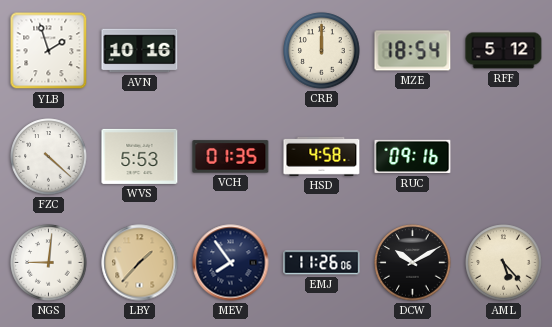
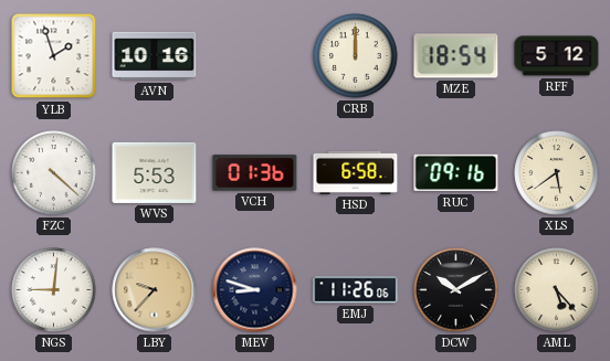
VCH: 01:35 -> 01:36
HSD: 4:58 -> 6:58
XLS: none -> 5:39
LBY: 1:37 -> 9:37
MEV: 7:54 -> 8:48
